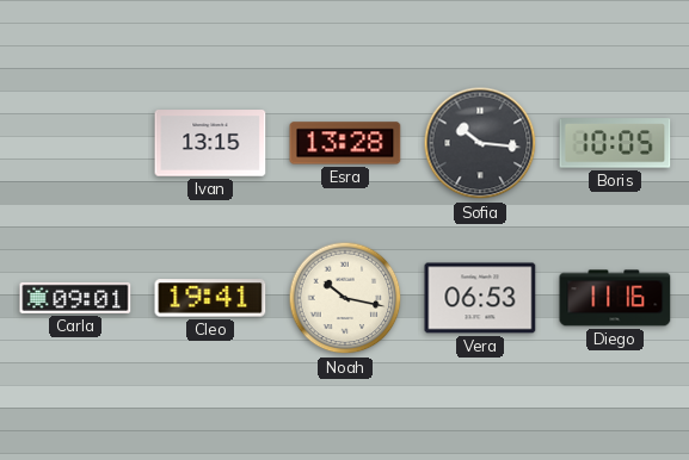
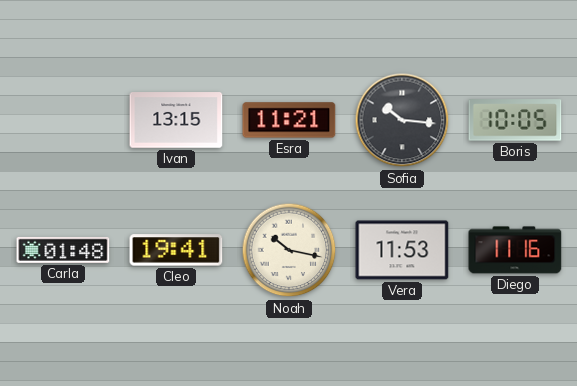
Esra: 13:28 -> 11:21
Carla: 09:01 -> 01:48
Vera: 06:53 -> 11:53
